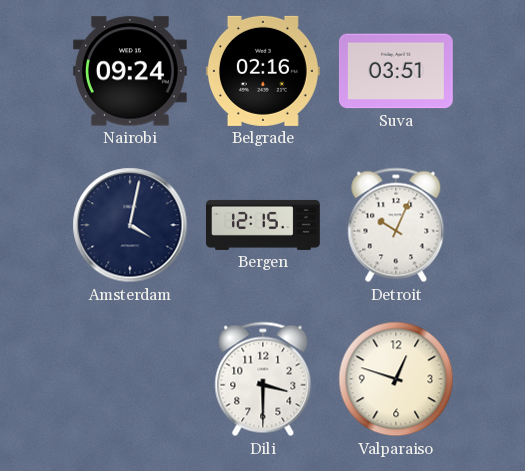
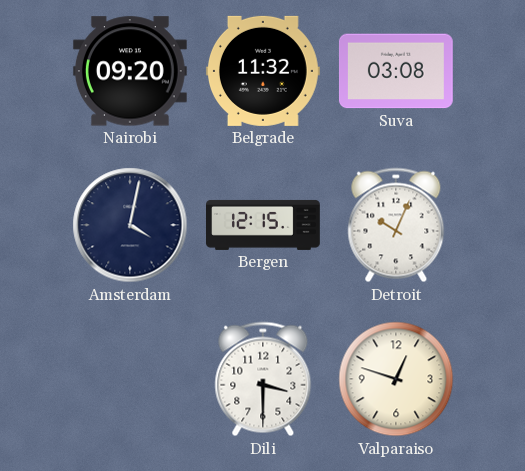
Nairobi: 09:24 -> 09:20
Belgrade: 02:16 -> 11:32
Suva: 03:51 -> 03:08
